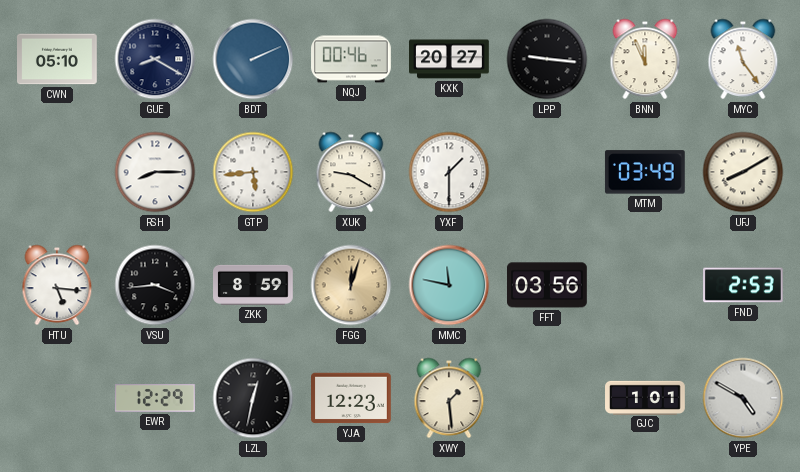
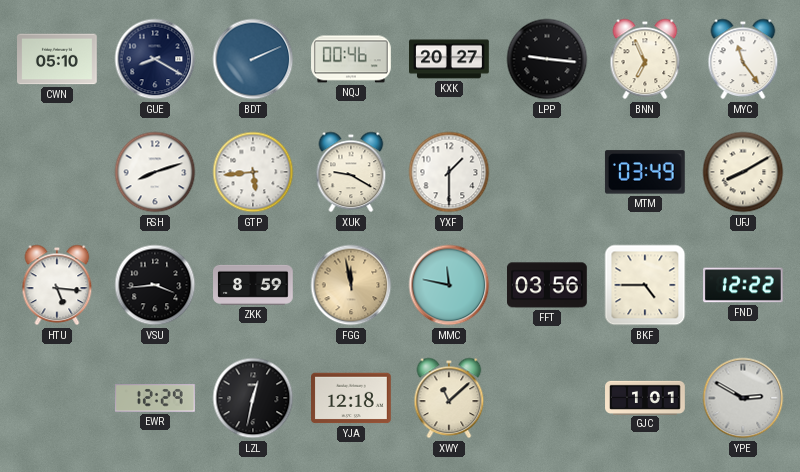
BNN: 11:56 -> 6:56
RSH: 8:15 -> 8:12
FGG: 12:03 -> 11:58
BKF: none -> 4:45
FND: 2:53 -> 12:22
YJA: 12:23 -> 12:18
XWY: 1:29 -> 11:08
YPE: 4:50 -> 2:50
